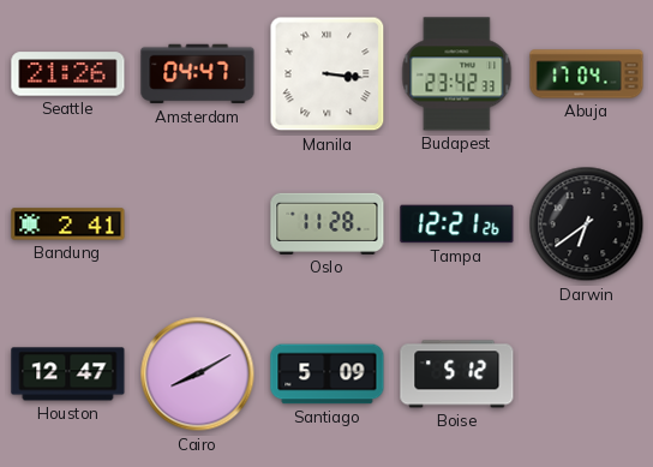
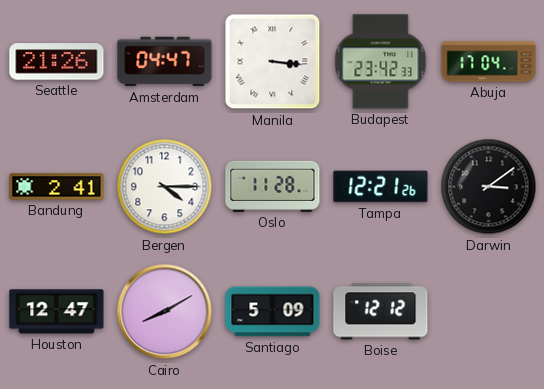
Bergen: none -> 4:15
Darwin: 6:39 -> 3:09
Boise: 5:12 -> 12:12
